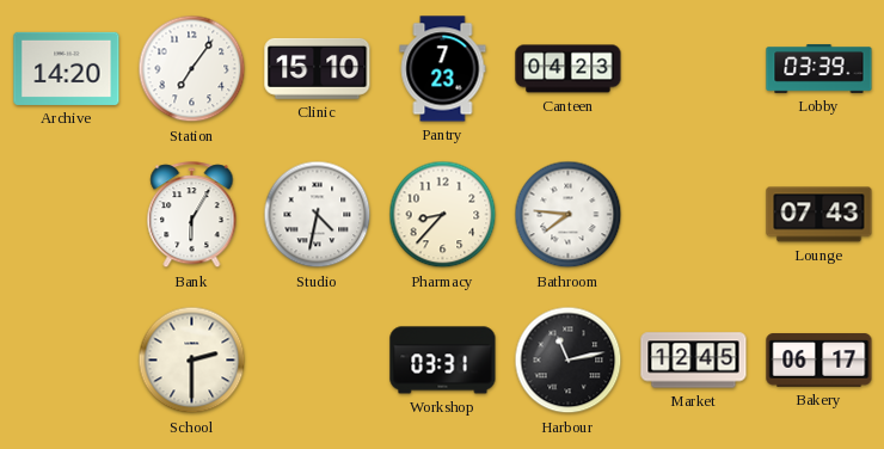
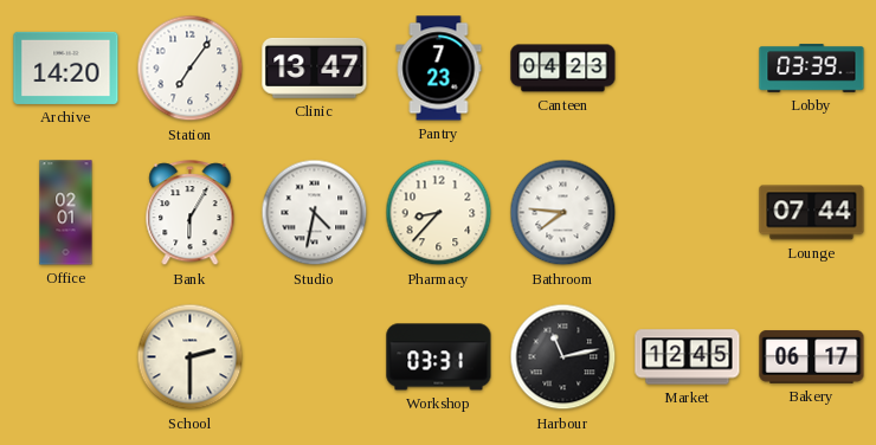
Clinic: 15:10 -> 13:47
Office: none -> 02:01
Lounge: 07:43 -> 07:44
